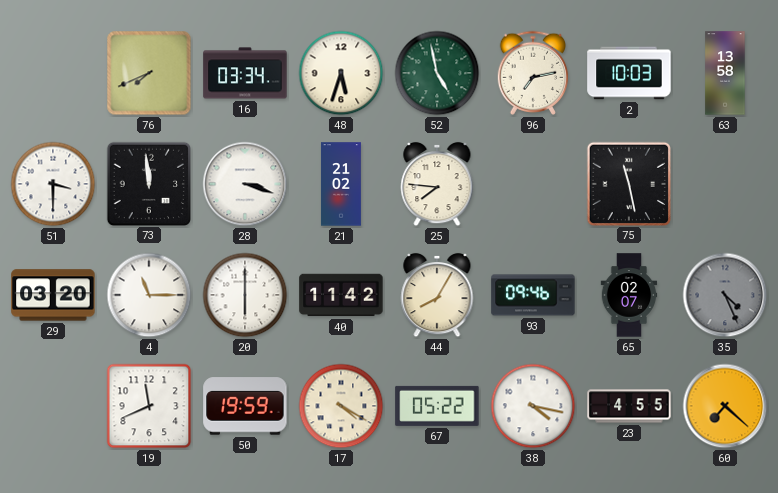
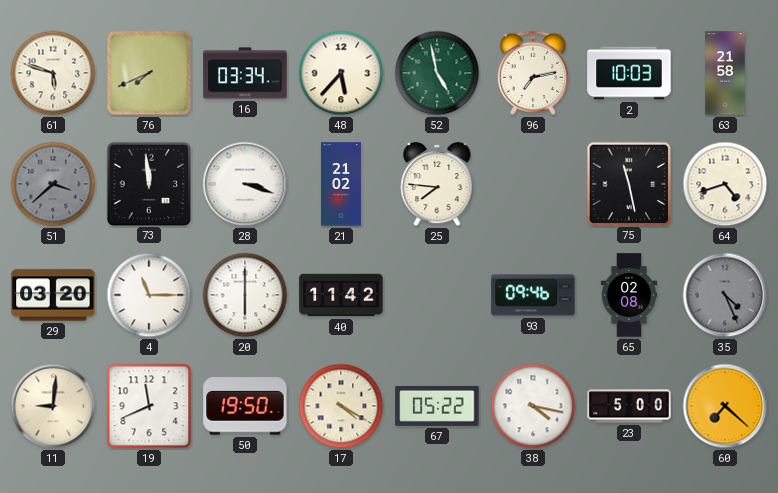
61: none -> 5:48
48: 5:33 -> 5:37
63: 13:58 -> 21:58
51: 3:30 -> 3:38
51 dial: white -> grey
64: none -> 4:42
44: 8:05 -> none
65: 02:07 -> 02:08
11: none -> 9:01
50: 19:59 -> 19:50
23: 4:55 -> 5:00
